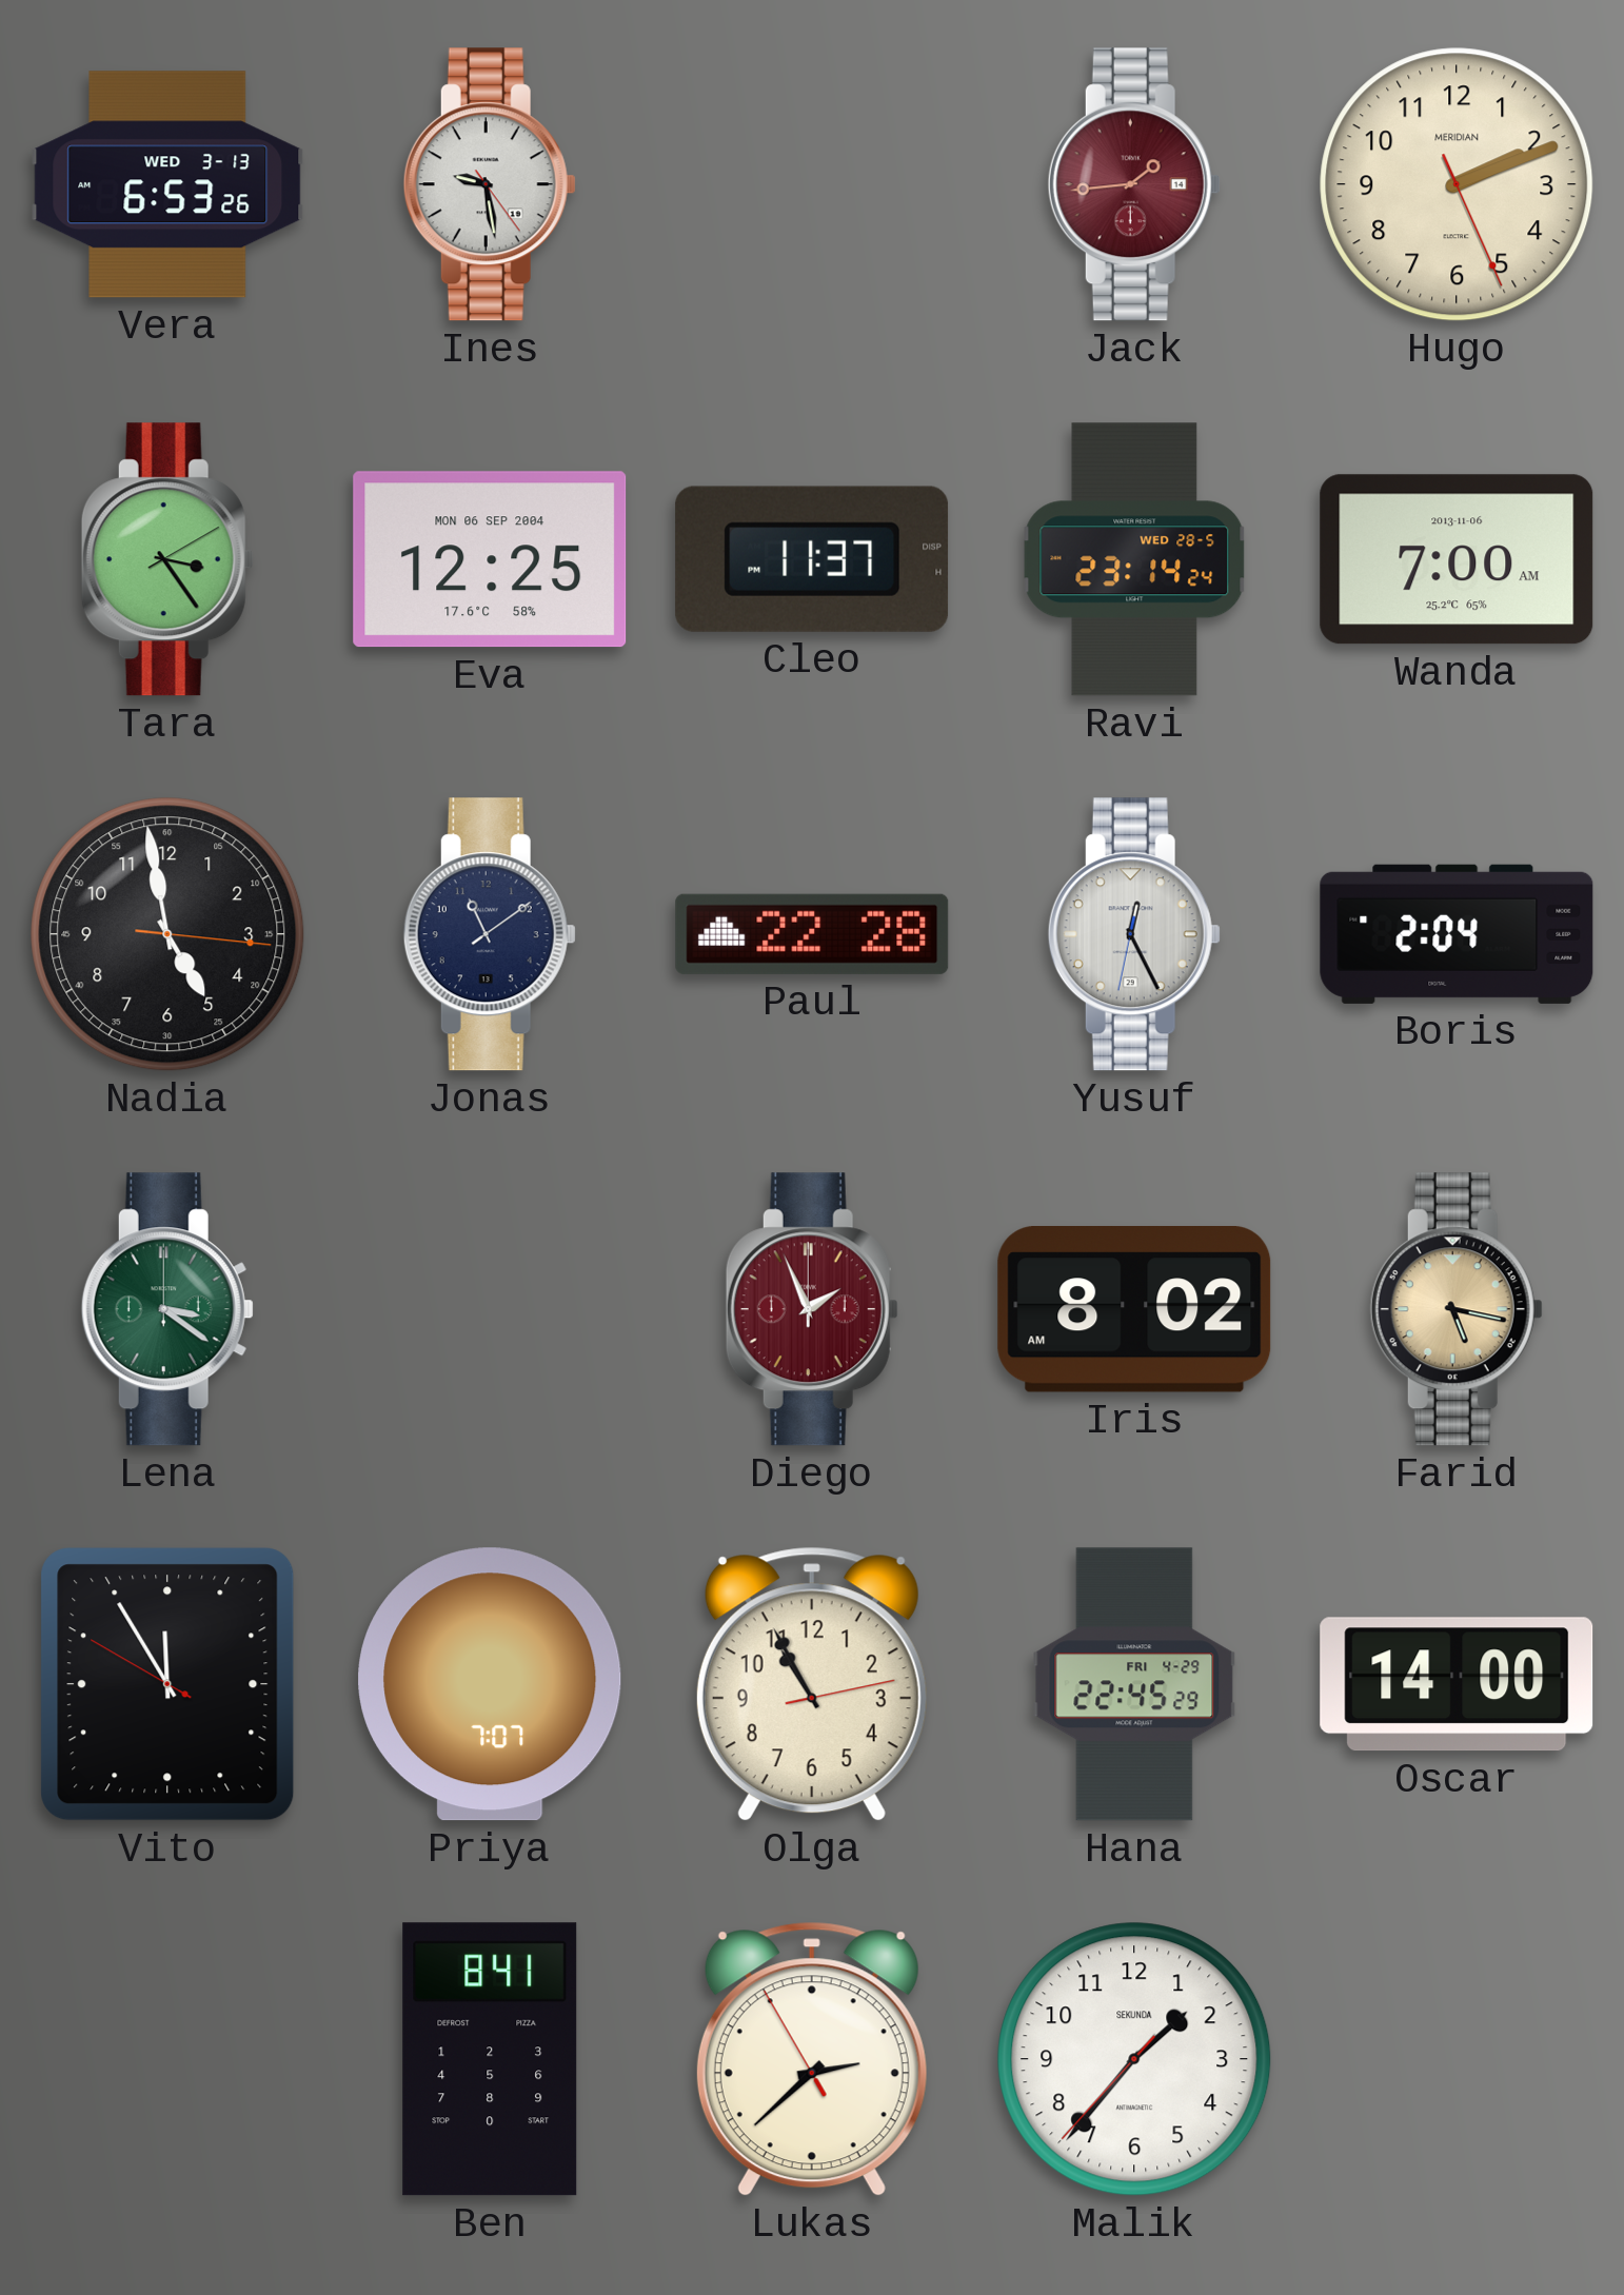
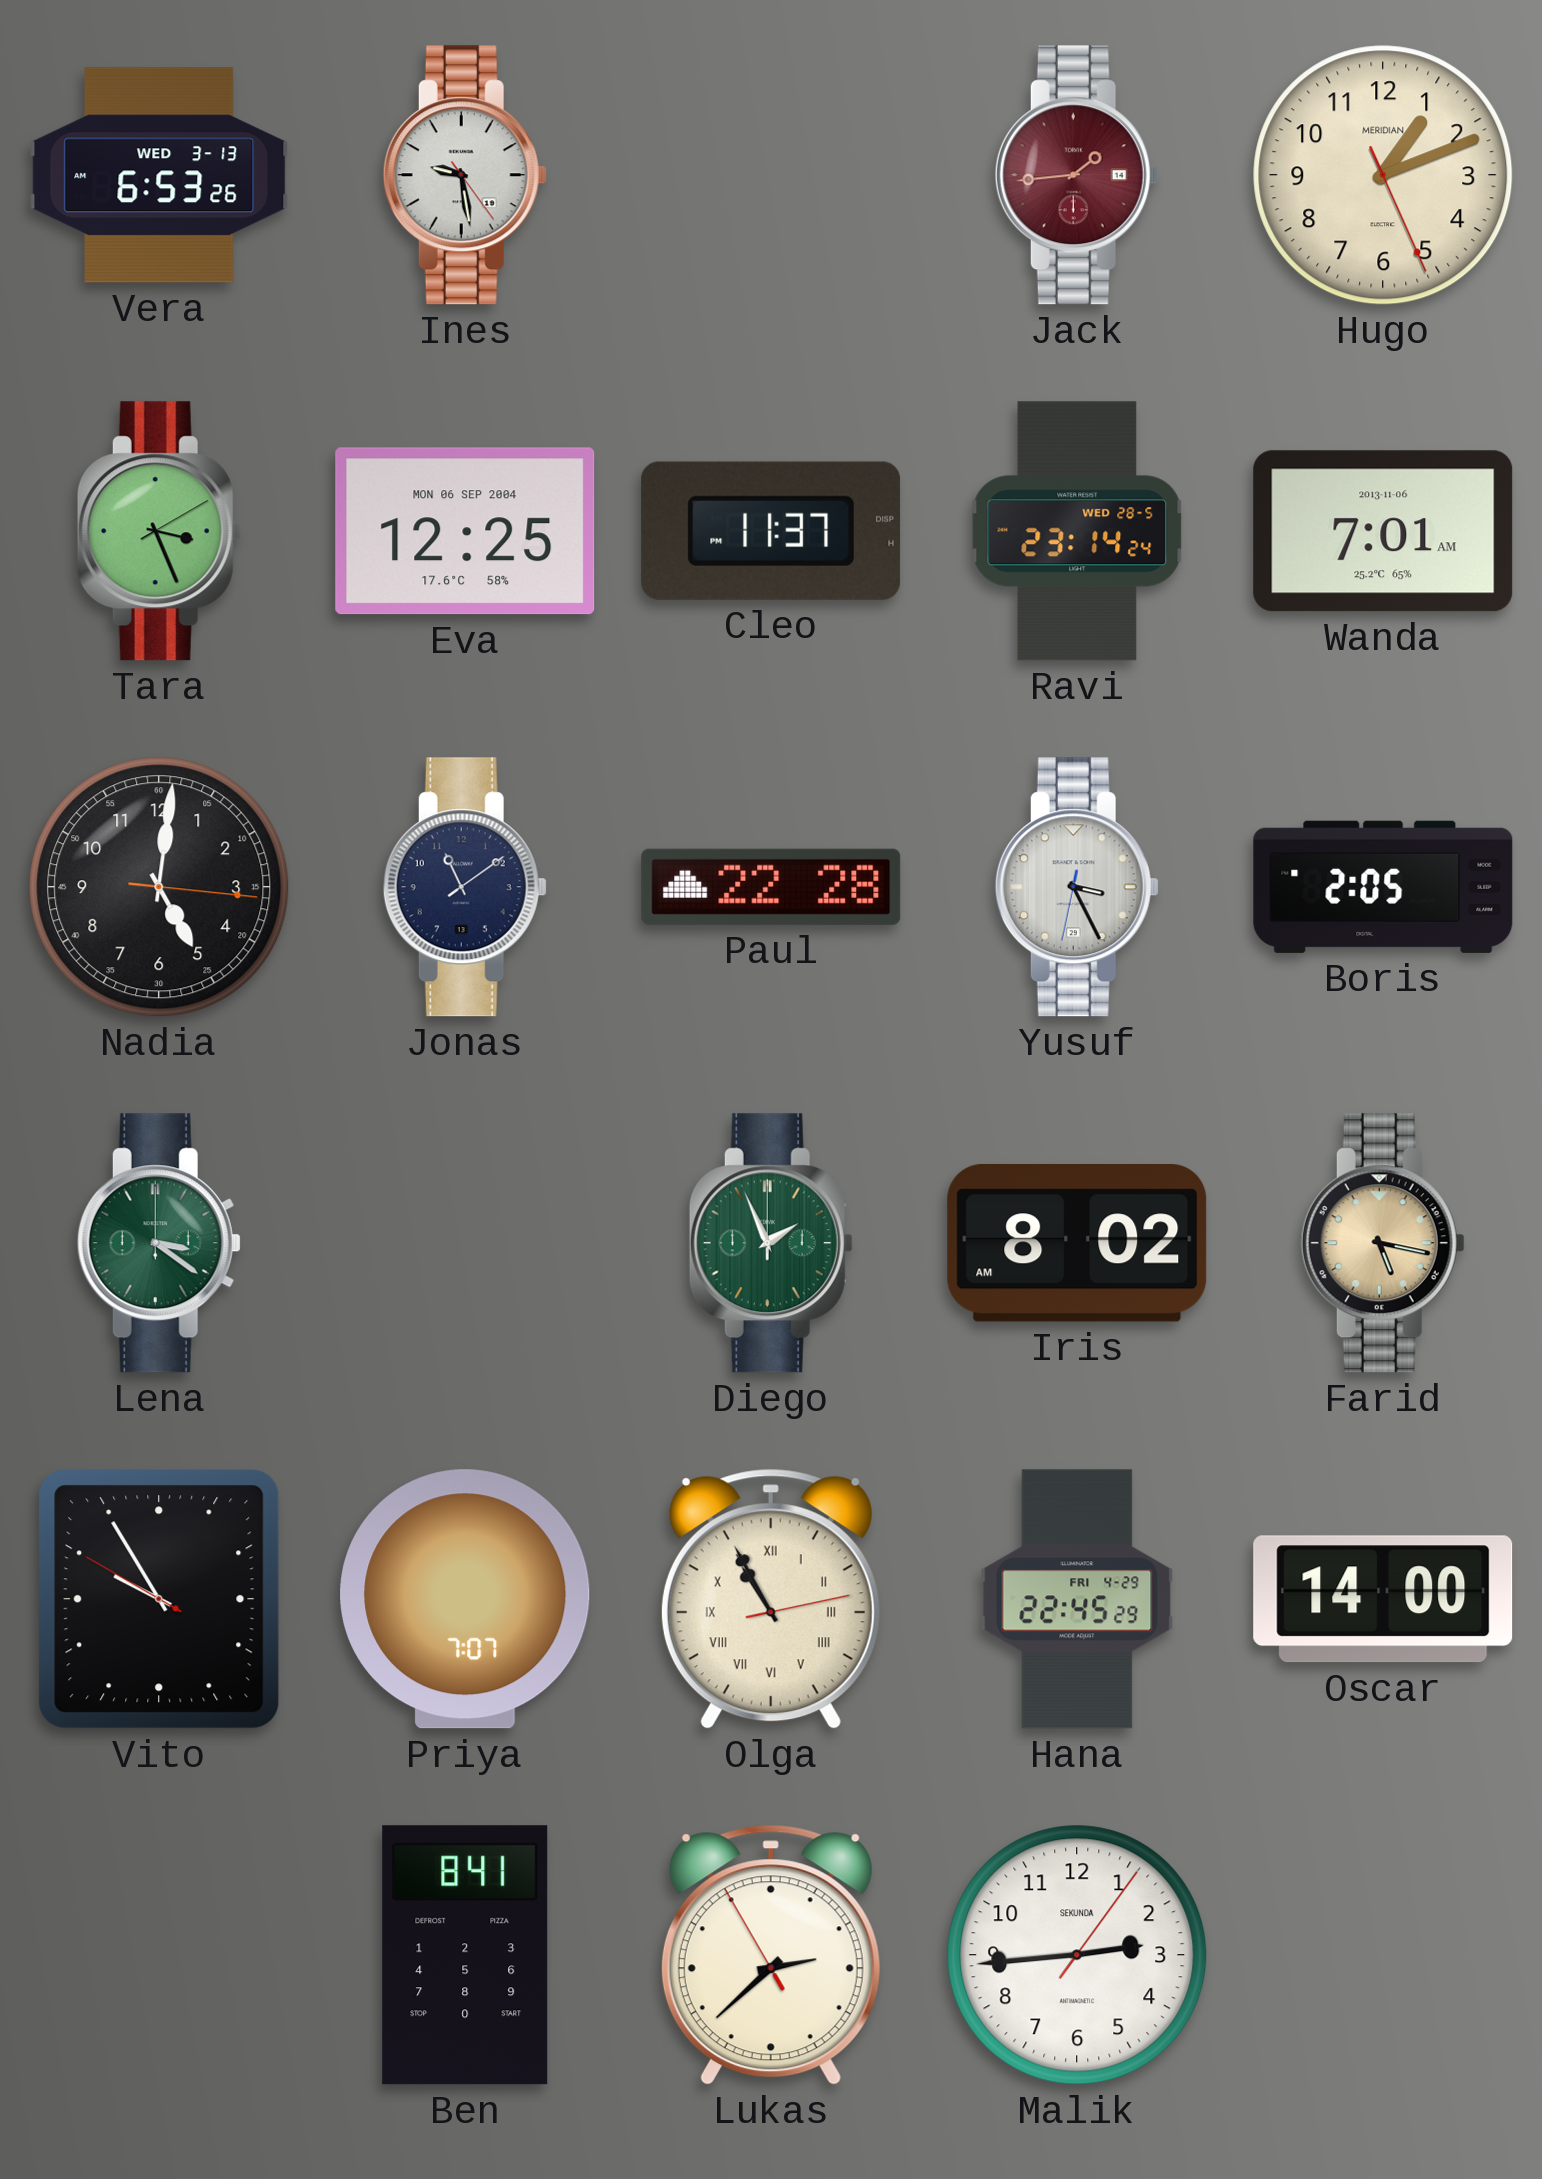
Hugo: 2:11 -> 1:11
Tara: 3:24 -> 3:26
Wanda: 7:00 -> 7:01
Nadia: 4:58 -> 5:01
Yusuf: 12:25 -> 3:25
Boris: 2:04 -> 2:05
Diego dial: burgundy -> green
Vito: 11:54 -> 9:54
Olga numerals: Arabic -> Roman
Malik: 1:36 -> 2:44
